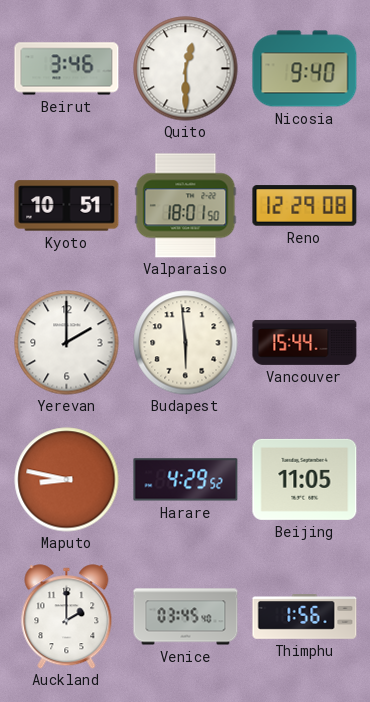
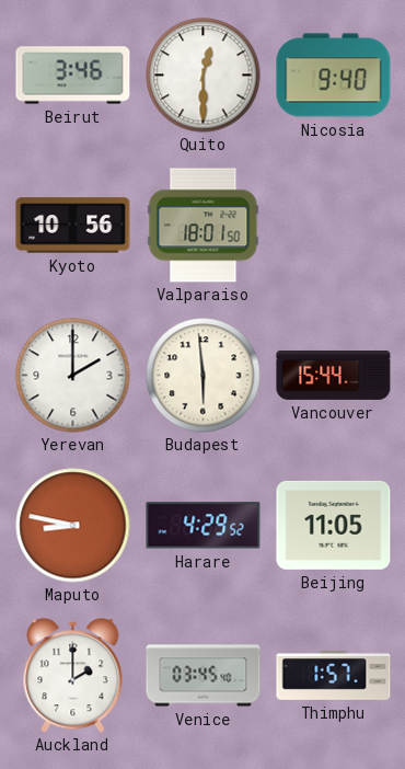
Kyoto: 10:51 -> 10:56
Reno: 12:29 -> none
Thimphu: 1:56 -> 1:57
